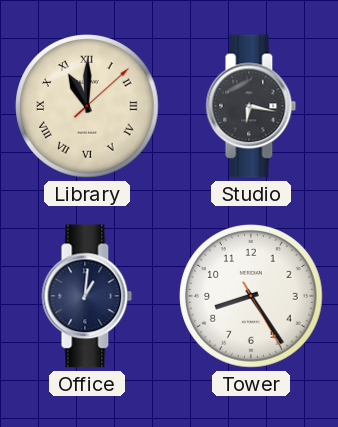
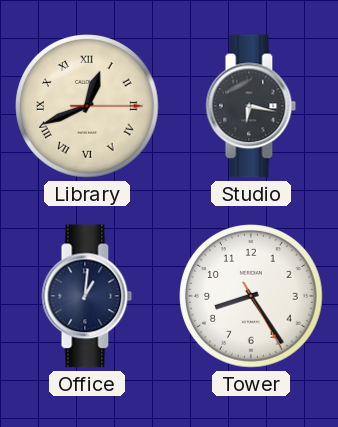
Library: 11:00 -> 12:41
